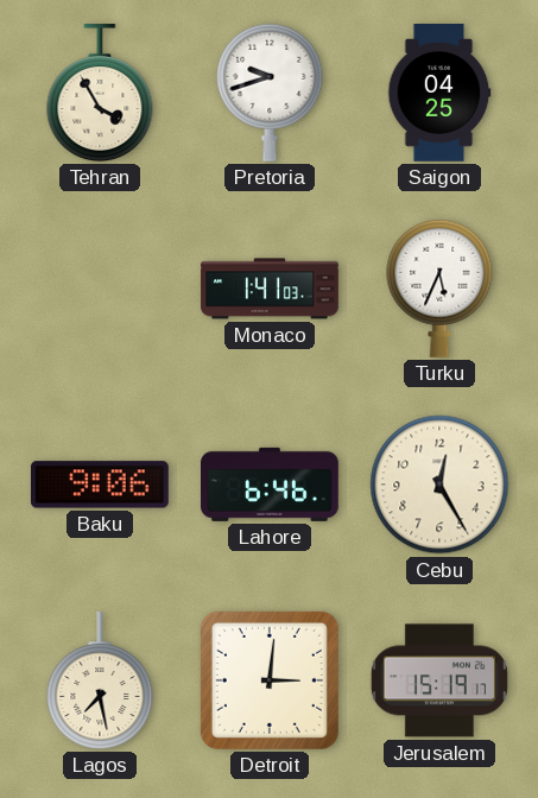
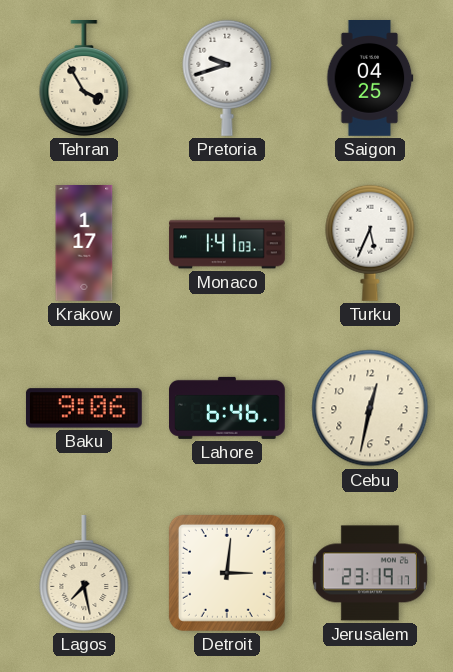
Krakow: none -> 1:17
Cebu: 12:25 -> 12:32
Jerusalem: 15:19 -> 23:19
